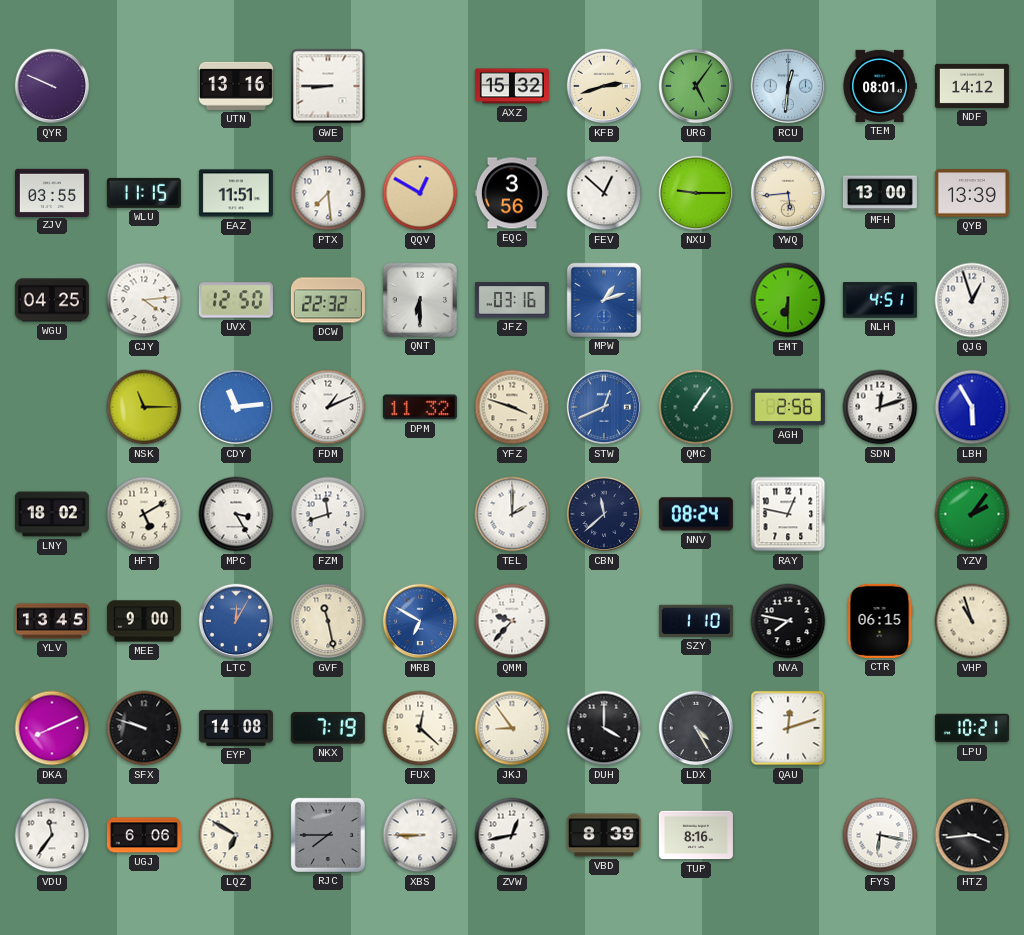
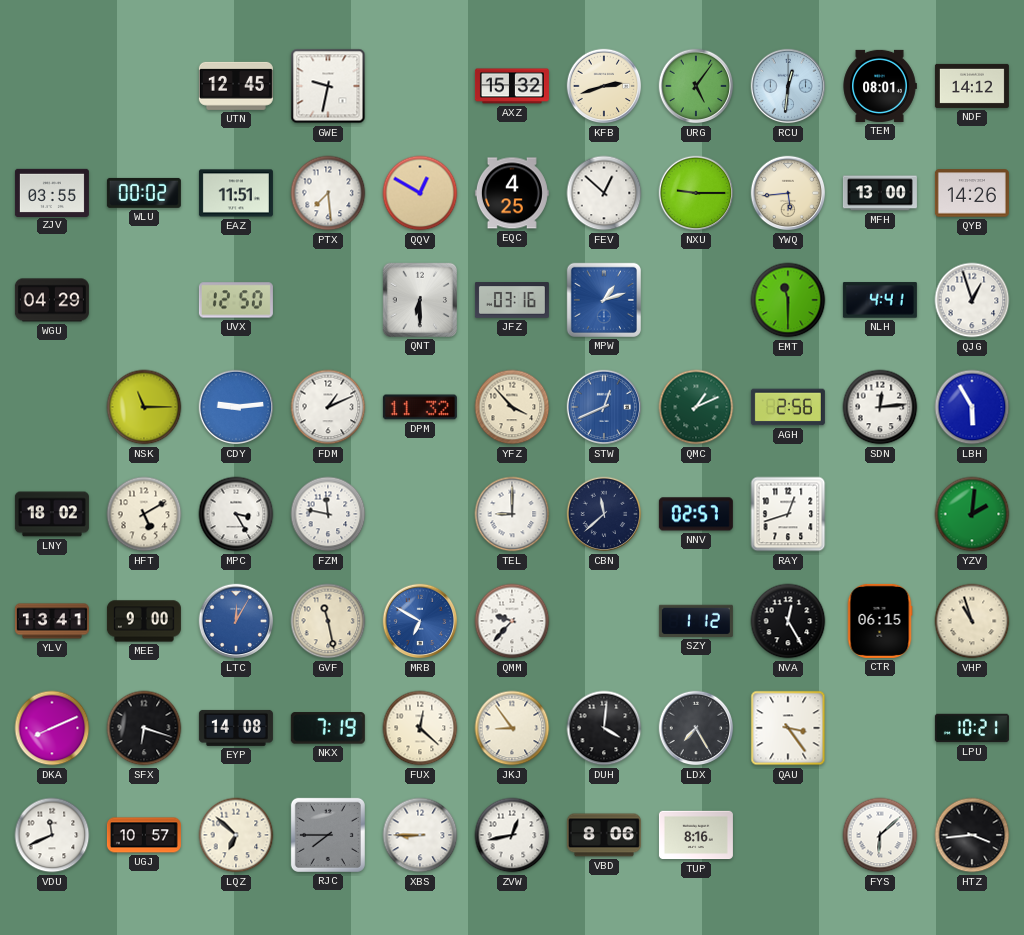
QYR: 9:49 -> none
UTN: 13:16 -> 12:45
GWE: 8:45 -> 9:32
WLU: 11:15 -> 00:02
EQC: 3:56 -> 4:25
QYB: 13:39 -> 14:26
WGU: 04:25 -> 04:29
CJY: 4:14 -> none
DCW: 22:32 -> none
EMT: 6:30 -> 11:30
NLH: 4:51 -> 4:41
CDY: 11:14 -> 9:14
YFZ: 3:48 -> 3:53
QMC: 1:06 -> 1:11
SDN: 12:12 -> 12:14
FZM: 11:42 -> 11:47
TEL: 2:00 -> 9:00
NNV: 08:24 -> 02:57
RAY: 12:47 -> 12:42
YZV: 2:06 -> 2:01
YLV: 13:45 -> 13:41
SZY: 1:10 -> 1:12
NVA: 7:47 -> 12:25
SFX: 9:48 -> 6:18
DUH: 4:00 -> 4:01
LDX: 4:25 -> 7:25
QAU: 12:12 -> 3:24
VDU: 11:36 -> 11:41
UGJ: 6:06 -> 10:57
LQZ: 6:50 -> 6:52
VBD: 8:39 -> 8:06
FYS: 6:17 -> 6:08
